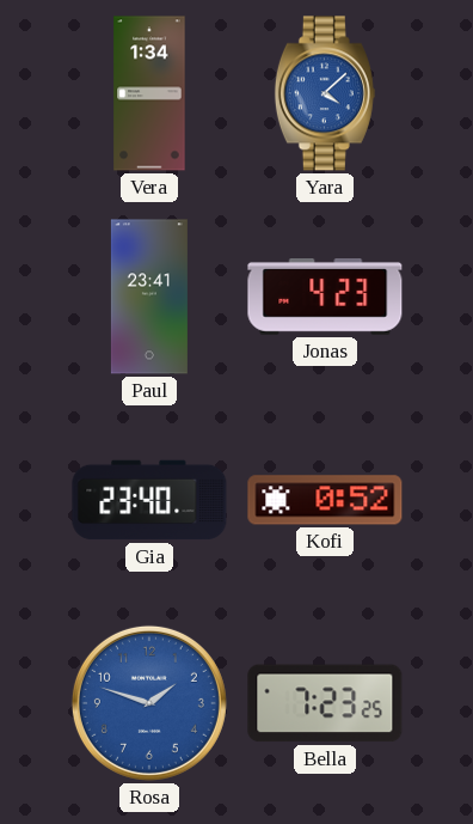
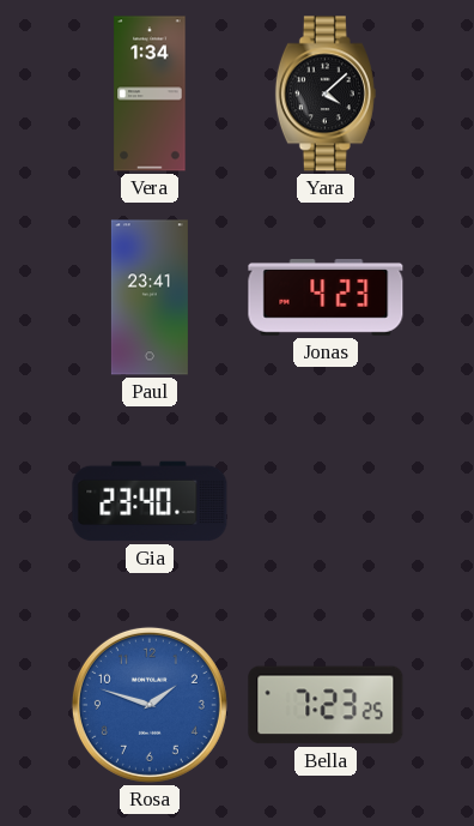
Yara dial: blue -> black
Kofi: 0:52 -> none
